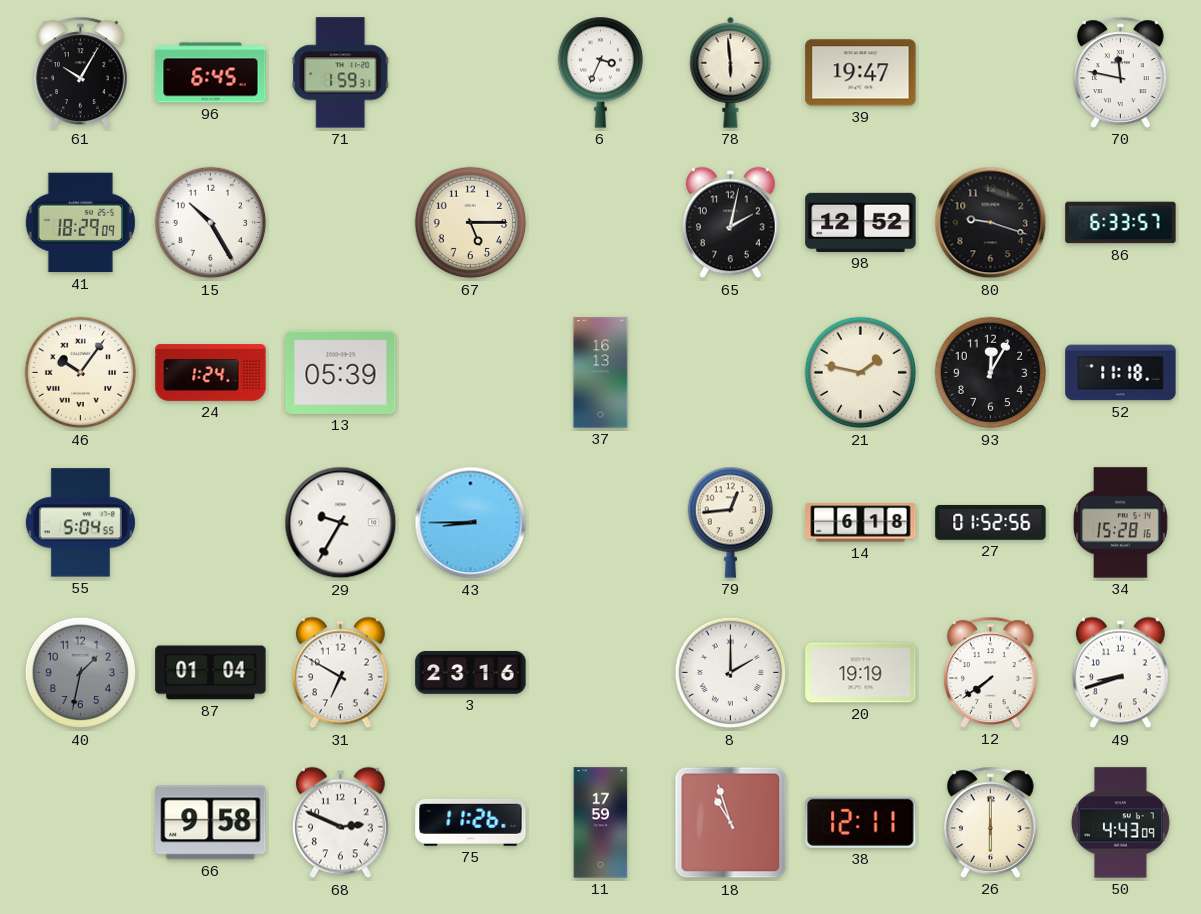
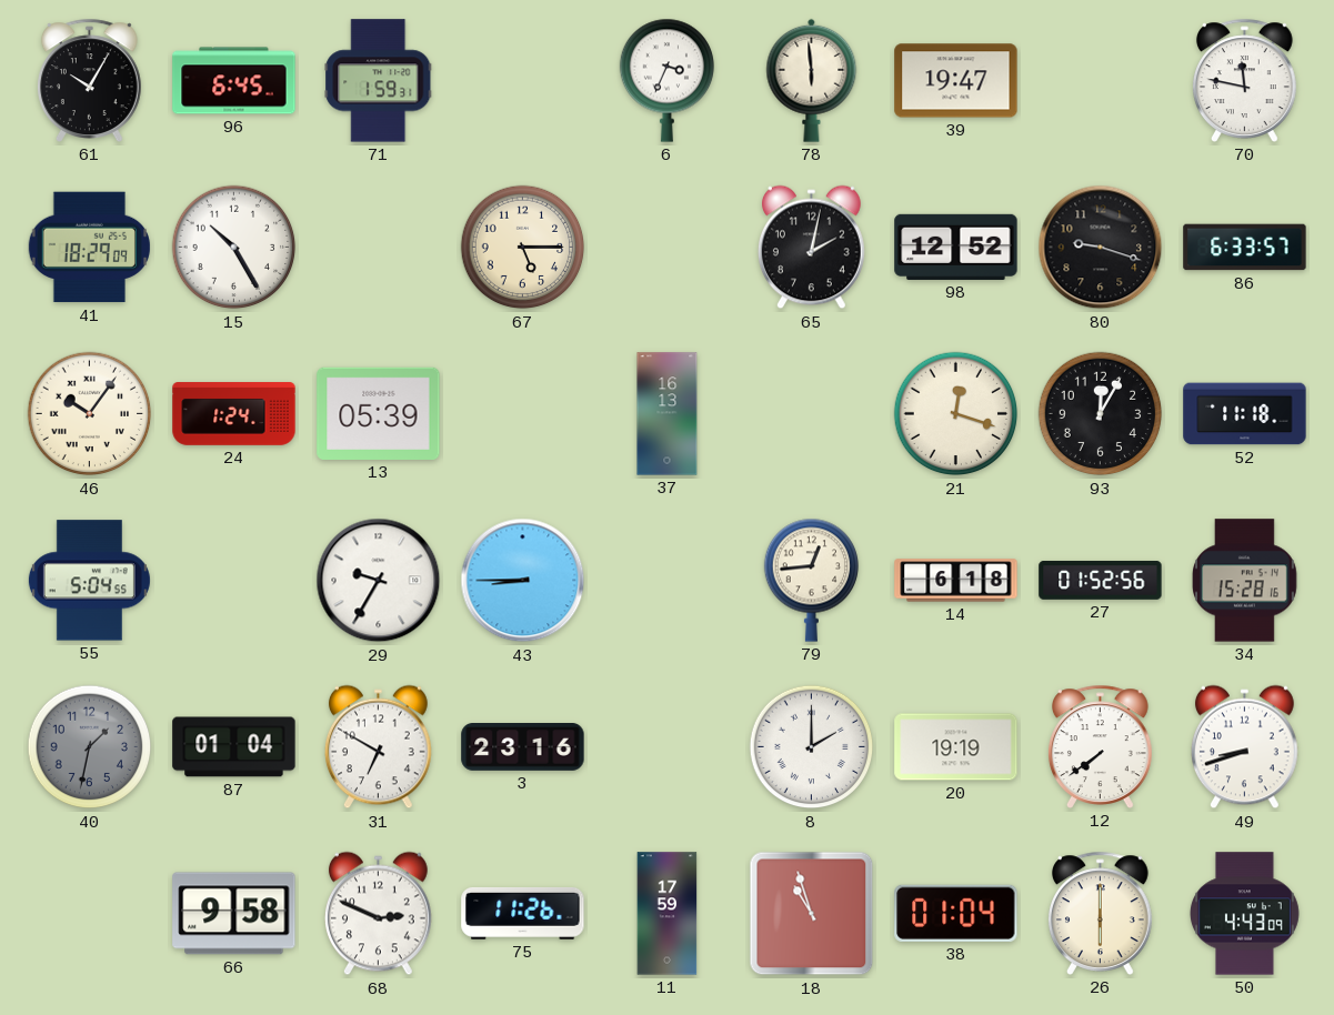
21: 1:47 -> 12:18
38: 12:11 -> 01:04
